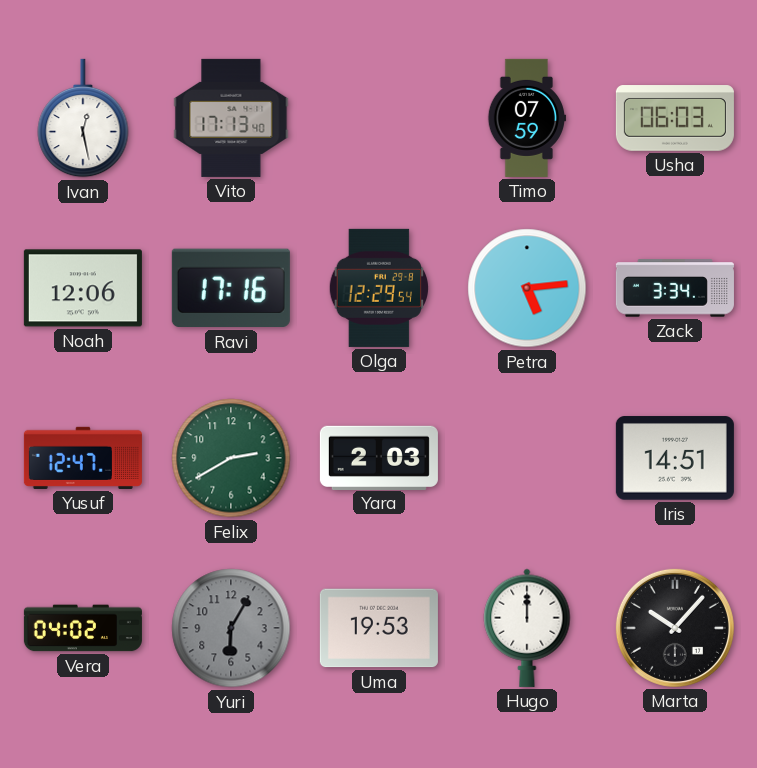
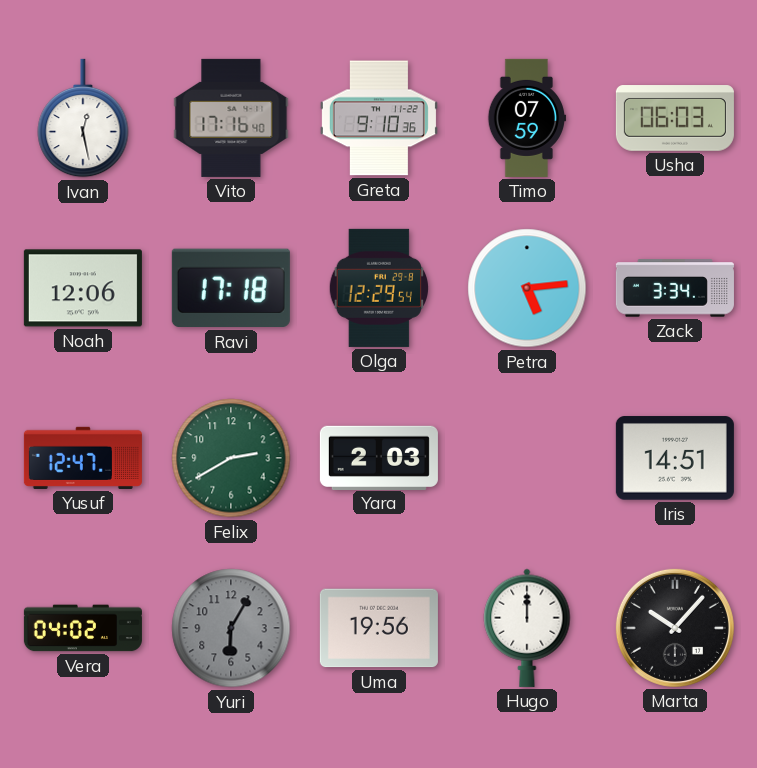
Vito: 17:13 -> 17:16
Greta: none -> 9:10
Ravi: 17:16 -> 17:18
Uma: 19:53 -> 19:56
